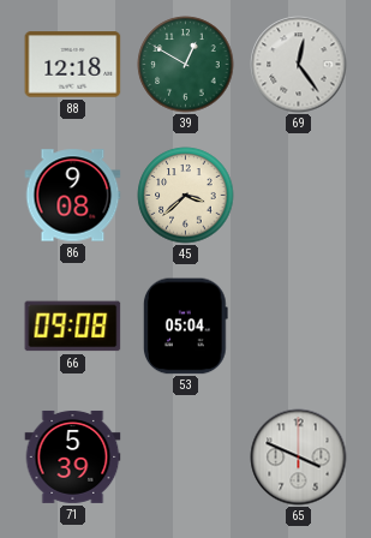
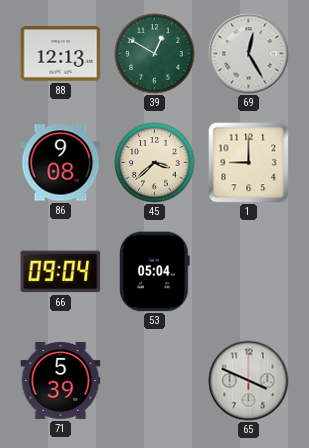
88: 12:18 -> 12:13
69: 12:24 -> 12:25
1: none -> 9:00
66: 09:08 -> 09:04
